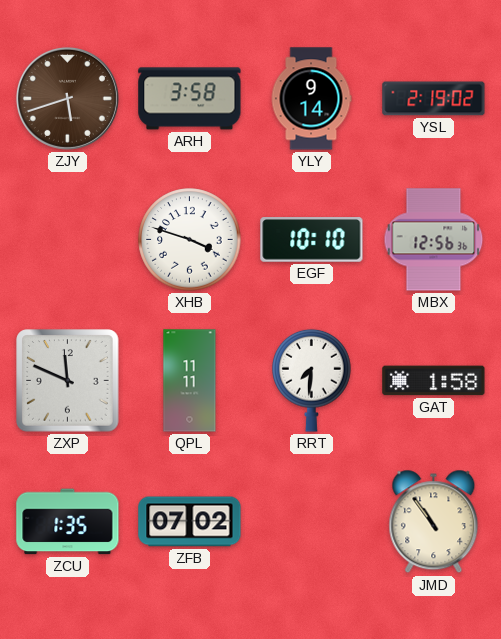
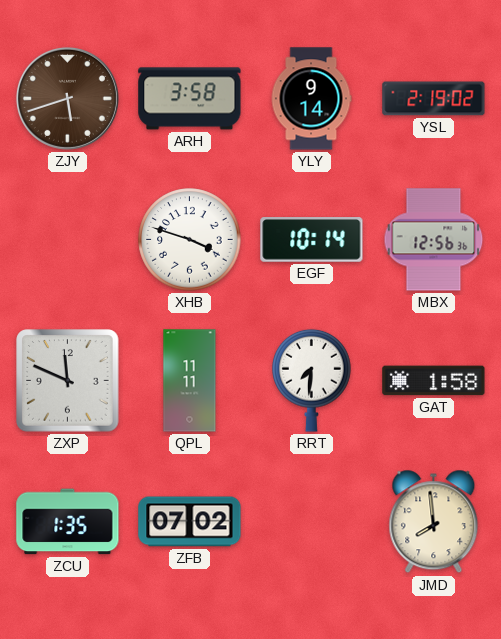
EGF: 10:10 -> 10:14
JMD: 10:54 -> 7:59
